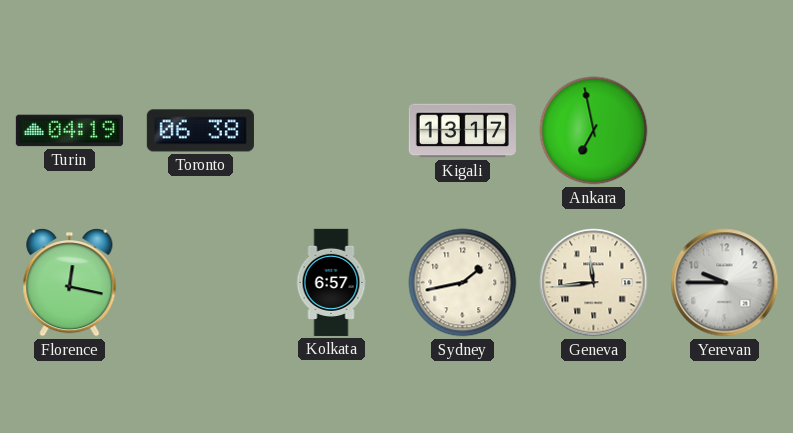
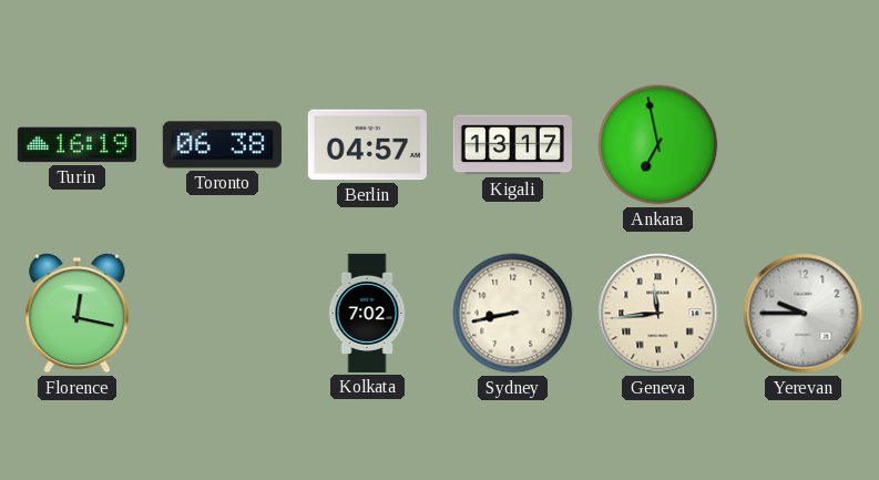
Turin: 04:19 -> 16:19
Berlin: none -> 04:57
Kolkata: 6:57 -> 7:02
Sydney: 1:43 -> 8:43
